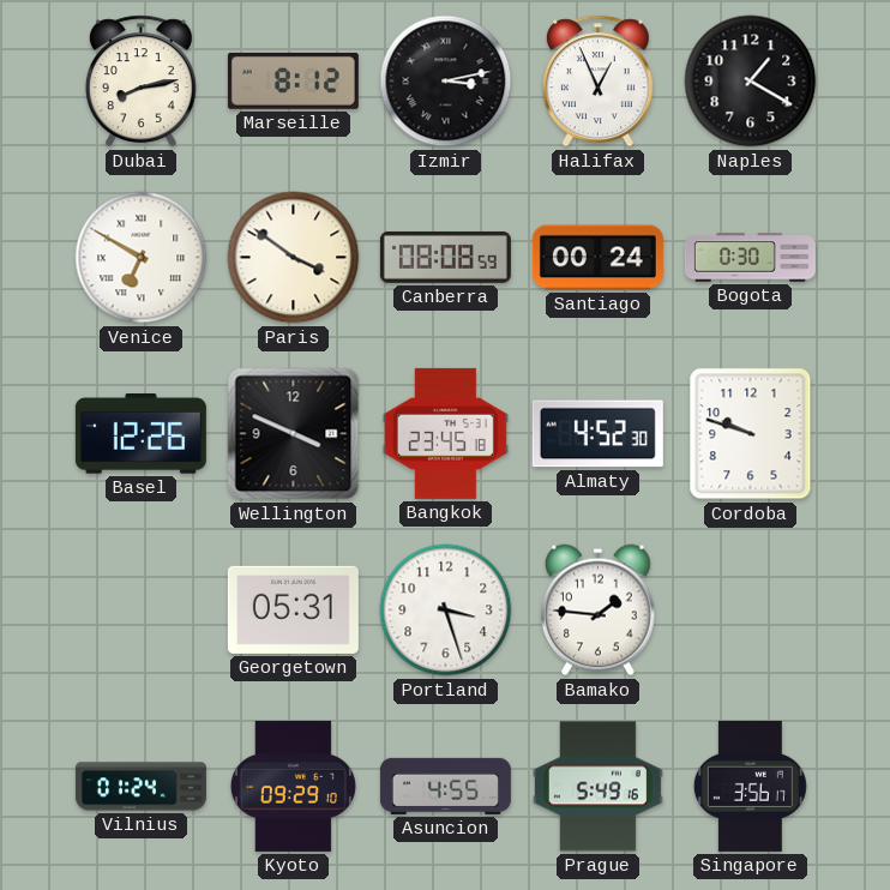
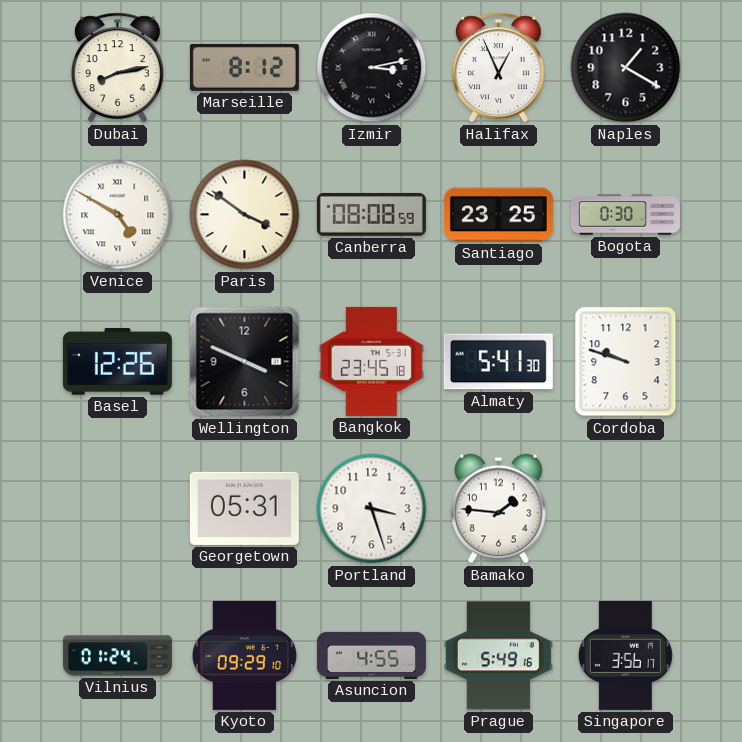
Venice: 6:50 -> 4:50
Santiago: 00:24 -> 23:25
Almaty: 4:52 -> 5:41
